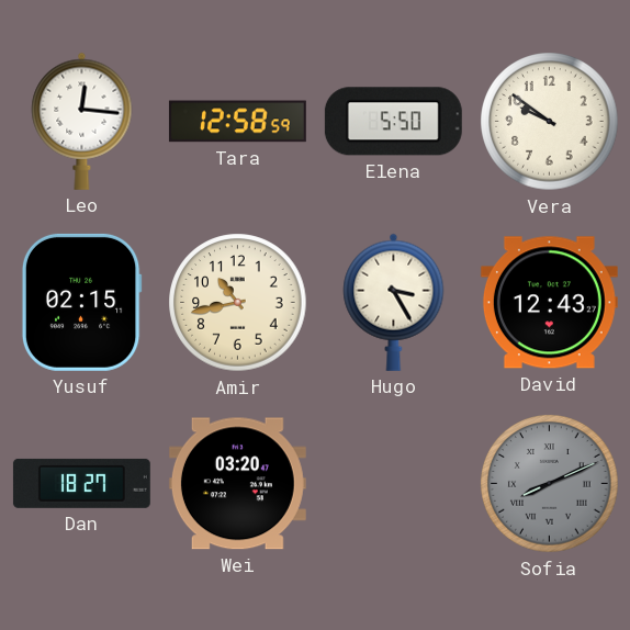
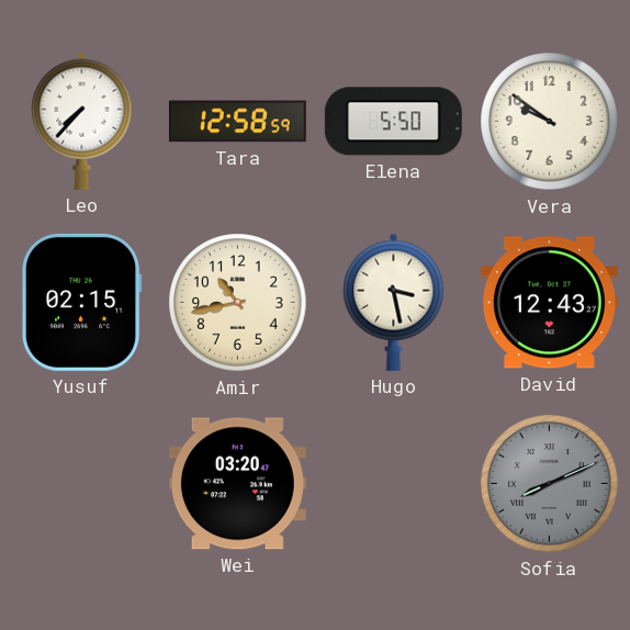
Leo: 12:16 -> 7:37
Hugo: 3:25 -> 3:28
Dan: 18:27 -> none
